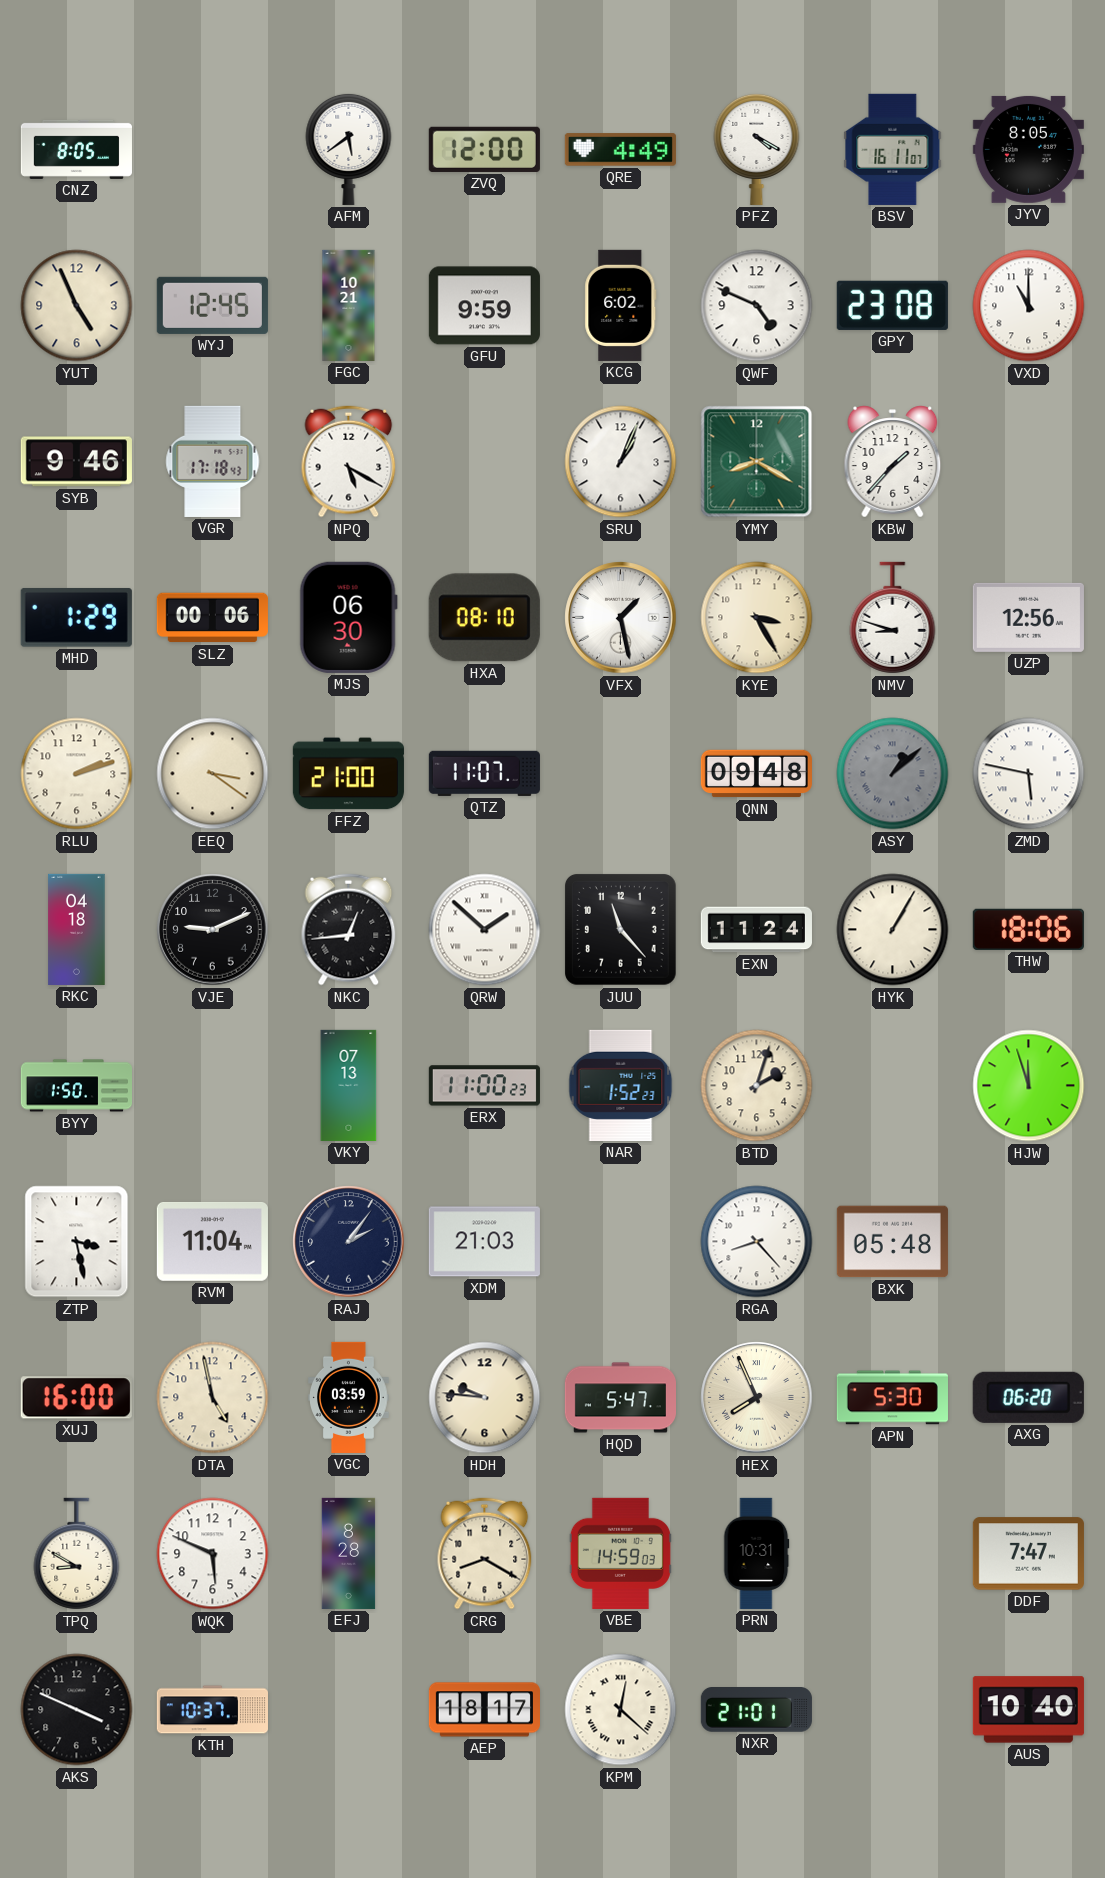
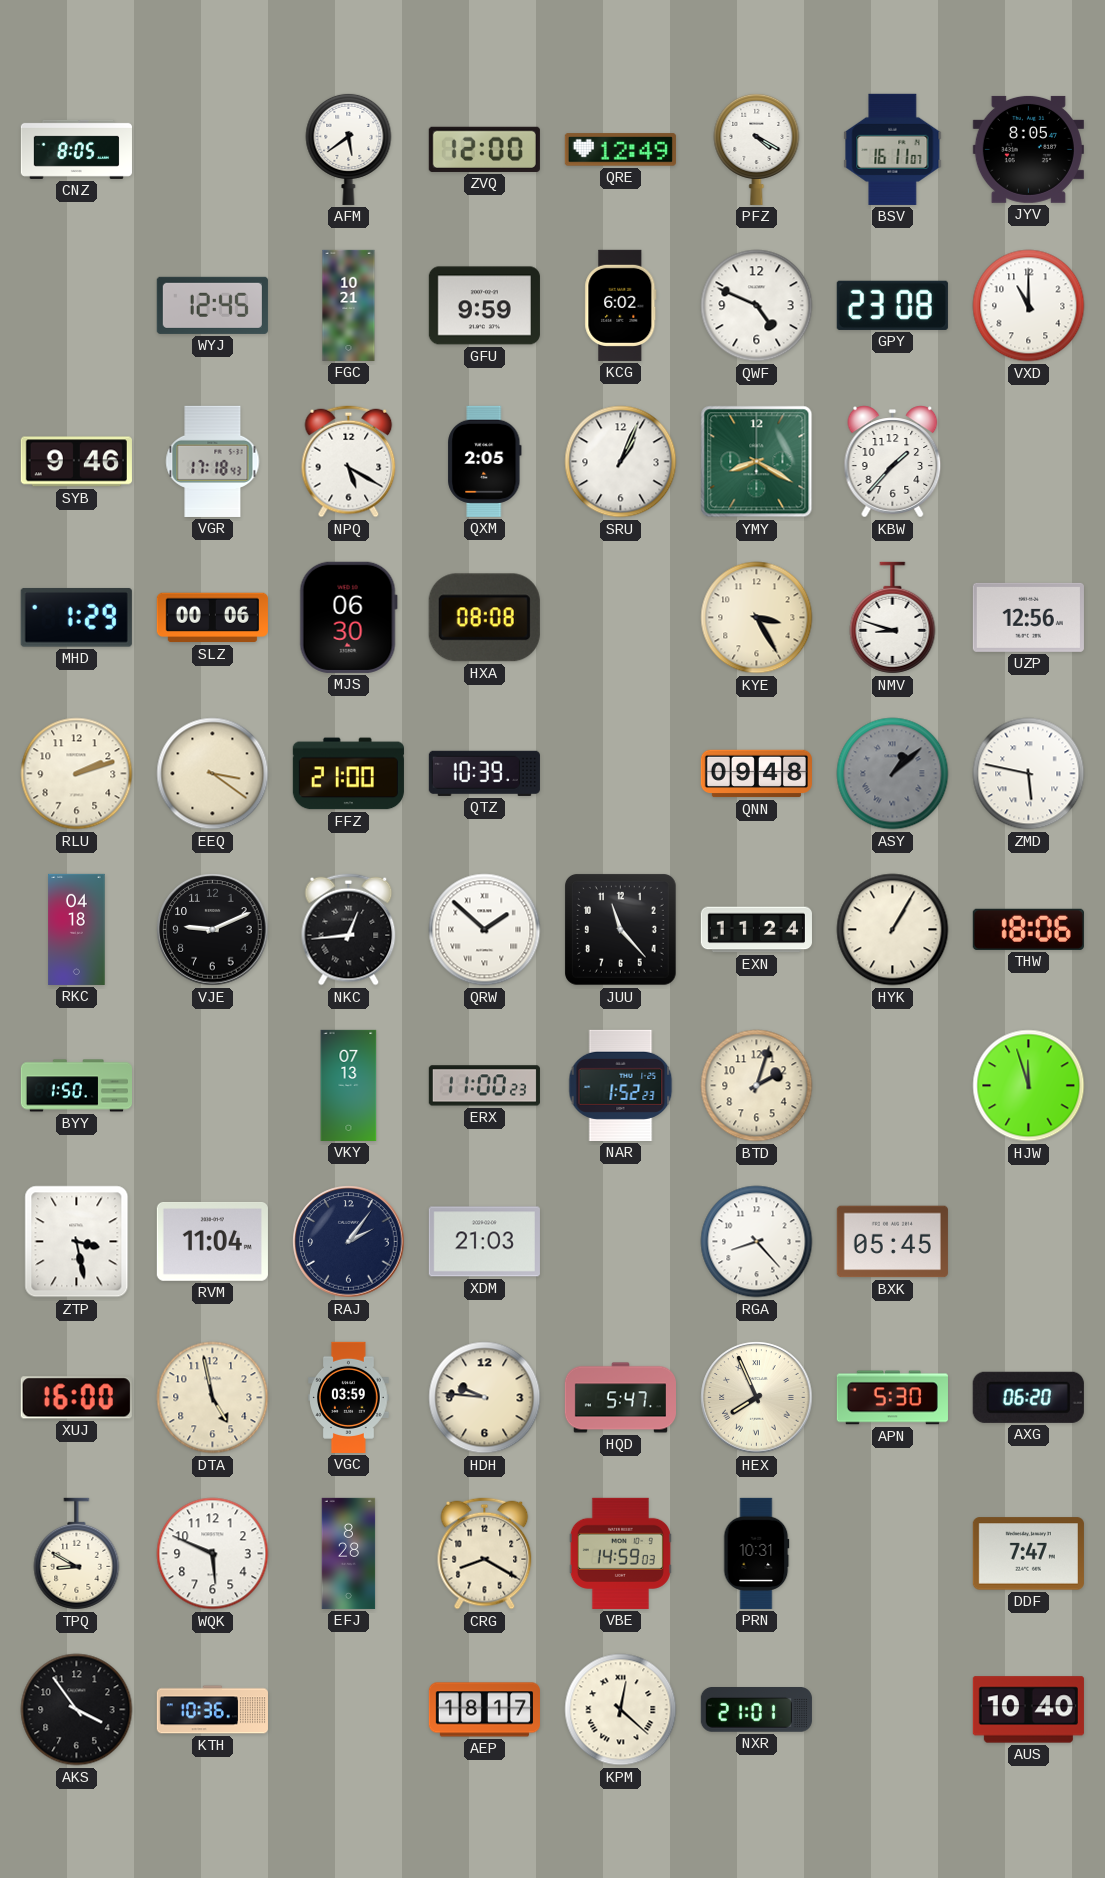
QRE: 4:49 -> 12:49
YUT: 4:56 -> none
QXM: none -> 2:05
HXA: 08:10 -> 08:08
VFX: 1:28 -> none
QTZ: 11:07 -> 10:39
BXK: 05:48 -> 05:45
AKS: 3:49 -> 3:54
KTH: 10:37 -> 10:36
